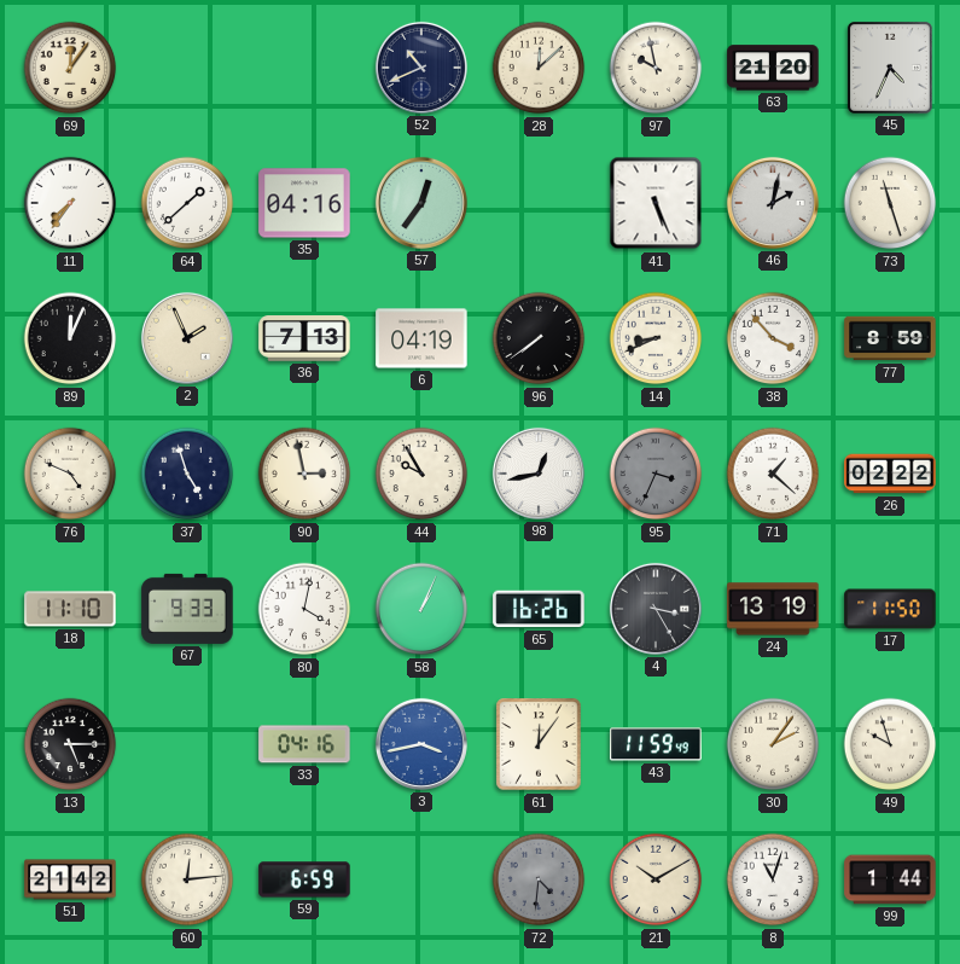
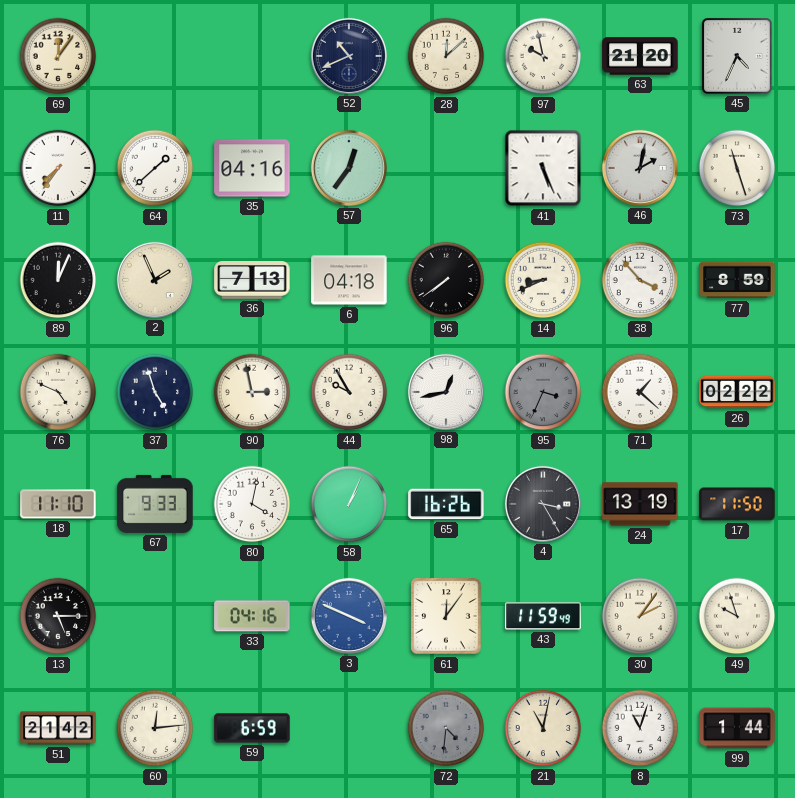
6: 04:19 -> 04:18
3: 3:43 -> 3:49
21: 10:10 -> 11:02
